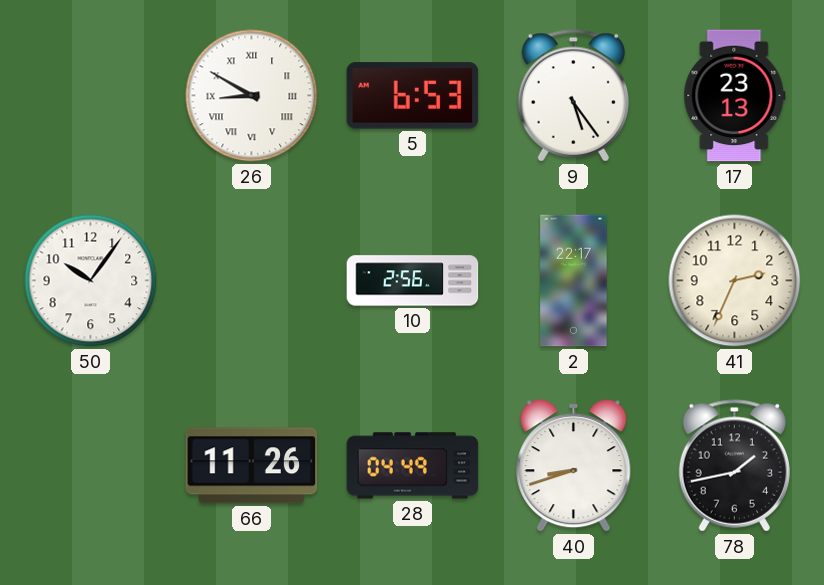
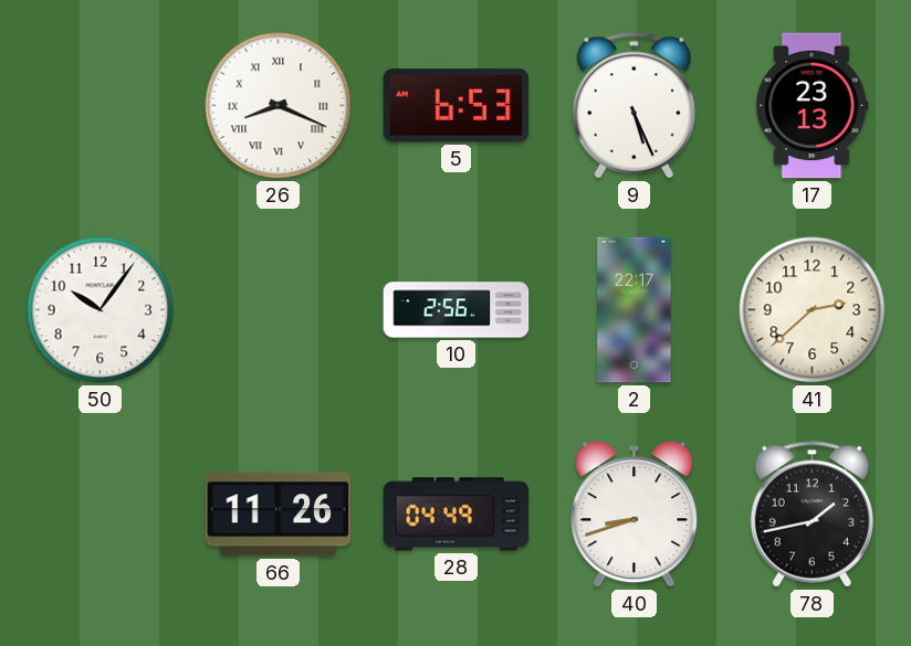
26: 8:50 -> 8:19
9: 5:24 -> 5:26
41: 2:34 -> 2:38
